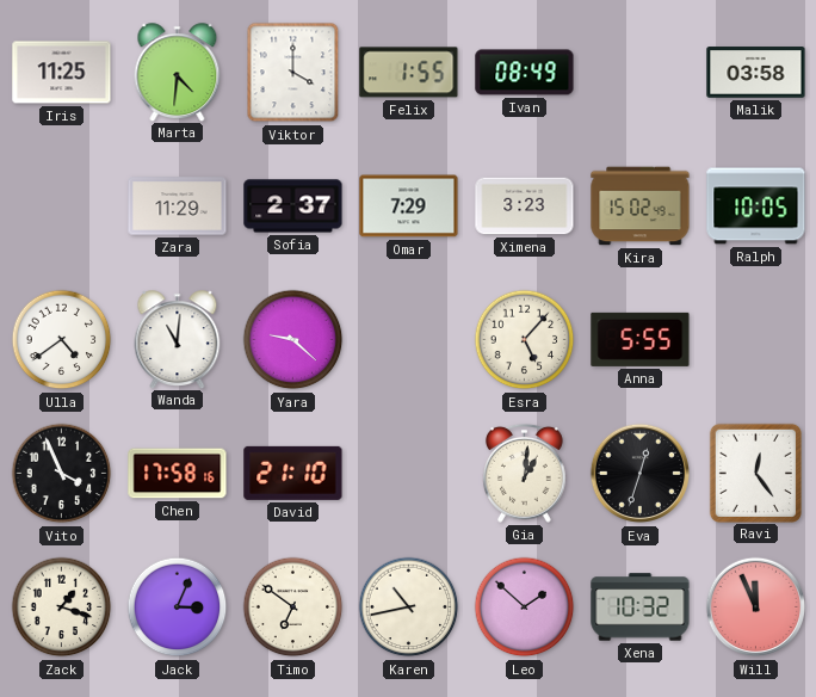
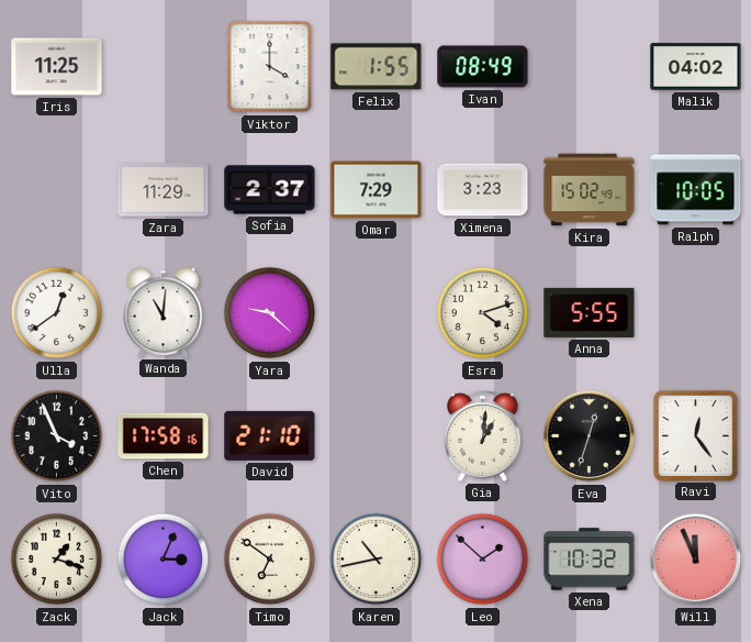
Marta: 4:31 -> none
Malik: 03:58 -> 04:02
Ulla: 4:39 -> 12:39
Esra: 5:07 -> 4:12
